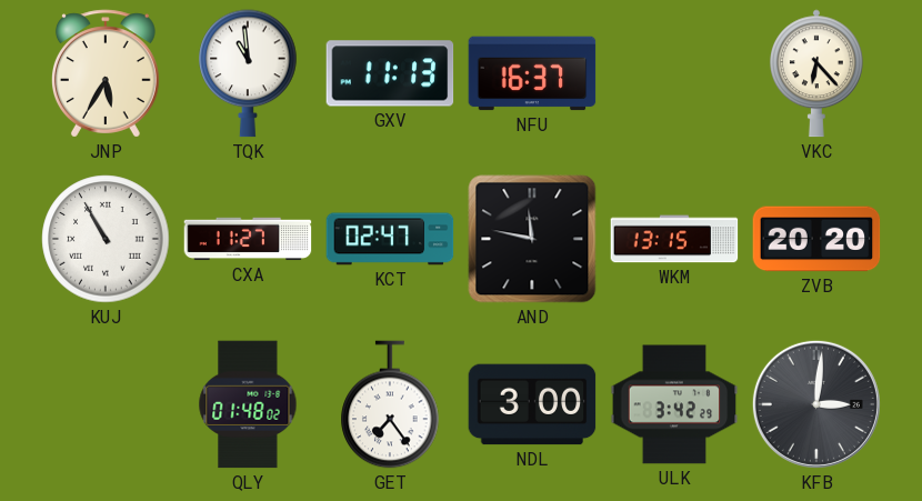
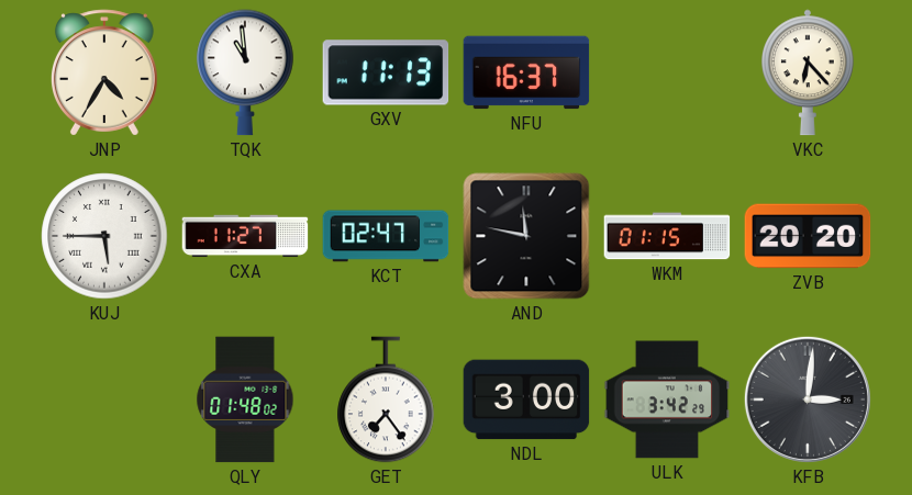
JNP: 5:35 -> 4:35
KUJ: 10:55 -> 5:45
WKM: 13:15 -> 01:15
